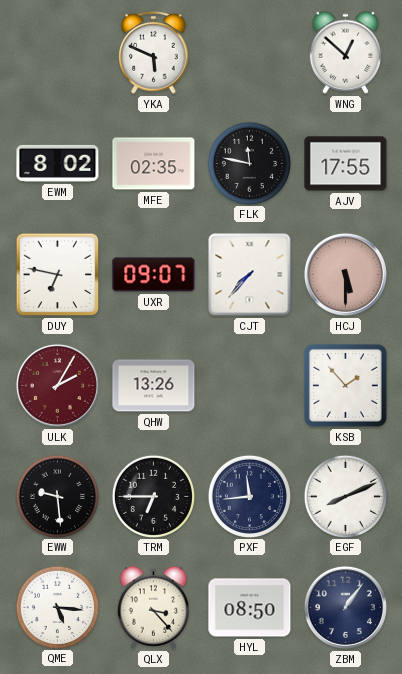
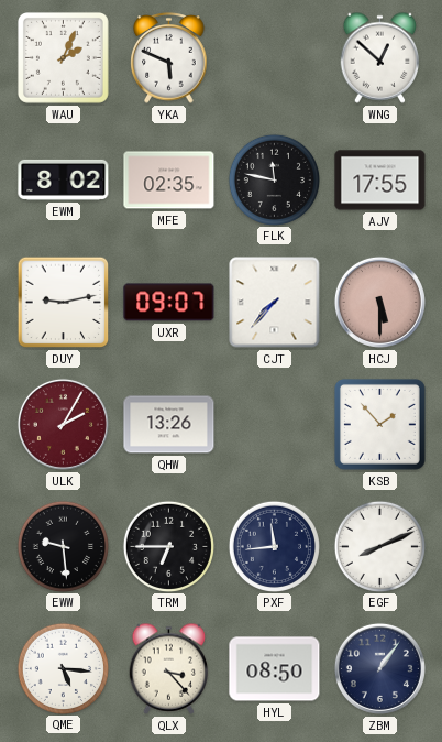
WAU: none -> 2:04
DUY: 6:47 -> 9:13
